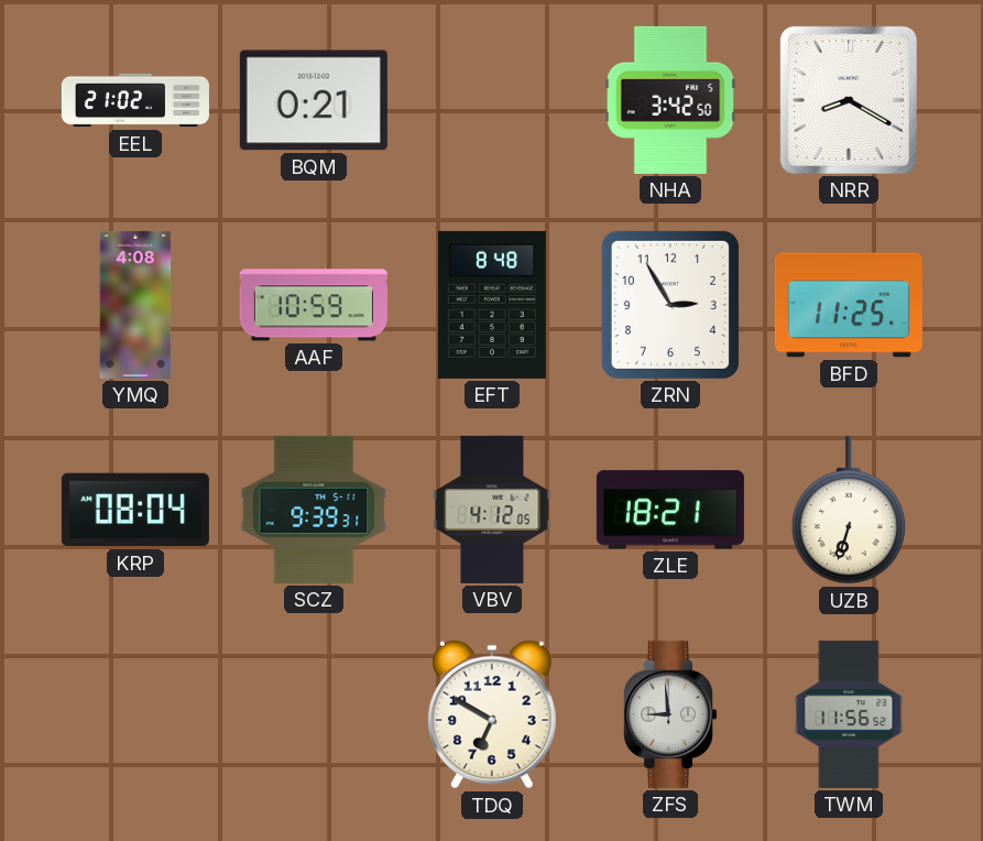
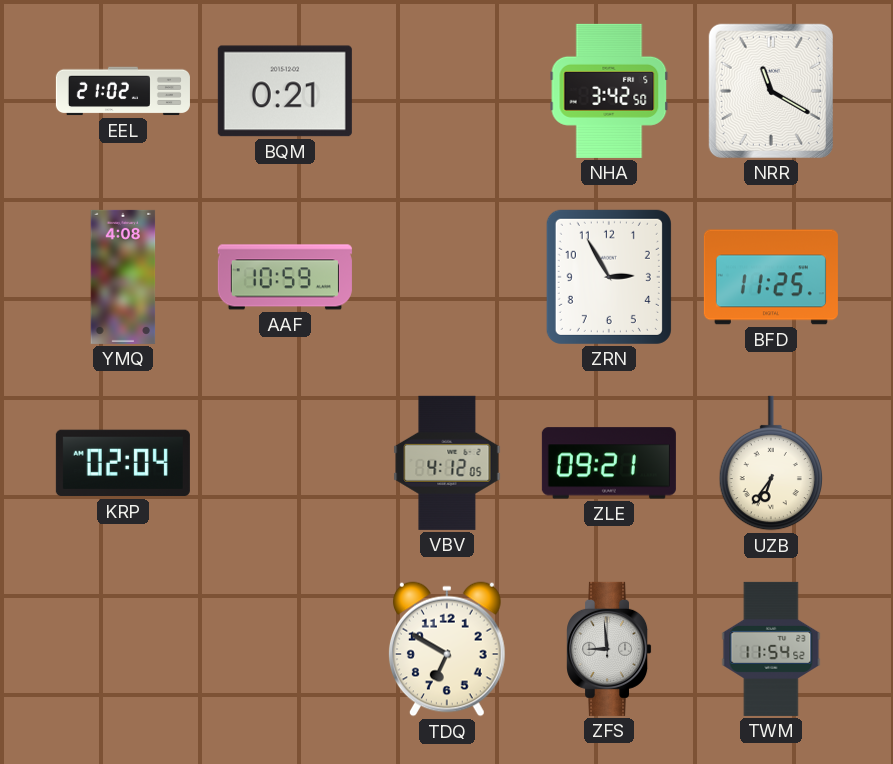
NRR: 8:20 -> 11:20
EFT: 8:48 -> none
KRP: 08:04 -> 02:04
SCZ: 9:39 -> none
ZLE: 18:21 -> 09:21
UZB: 6:33 -> 6:36
TWM: 11:56 -> 11:54
